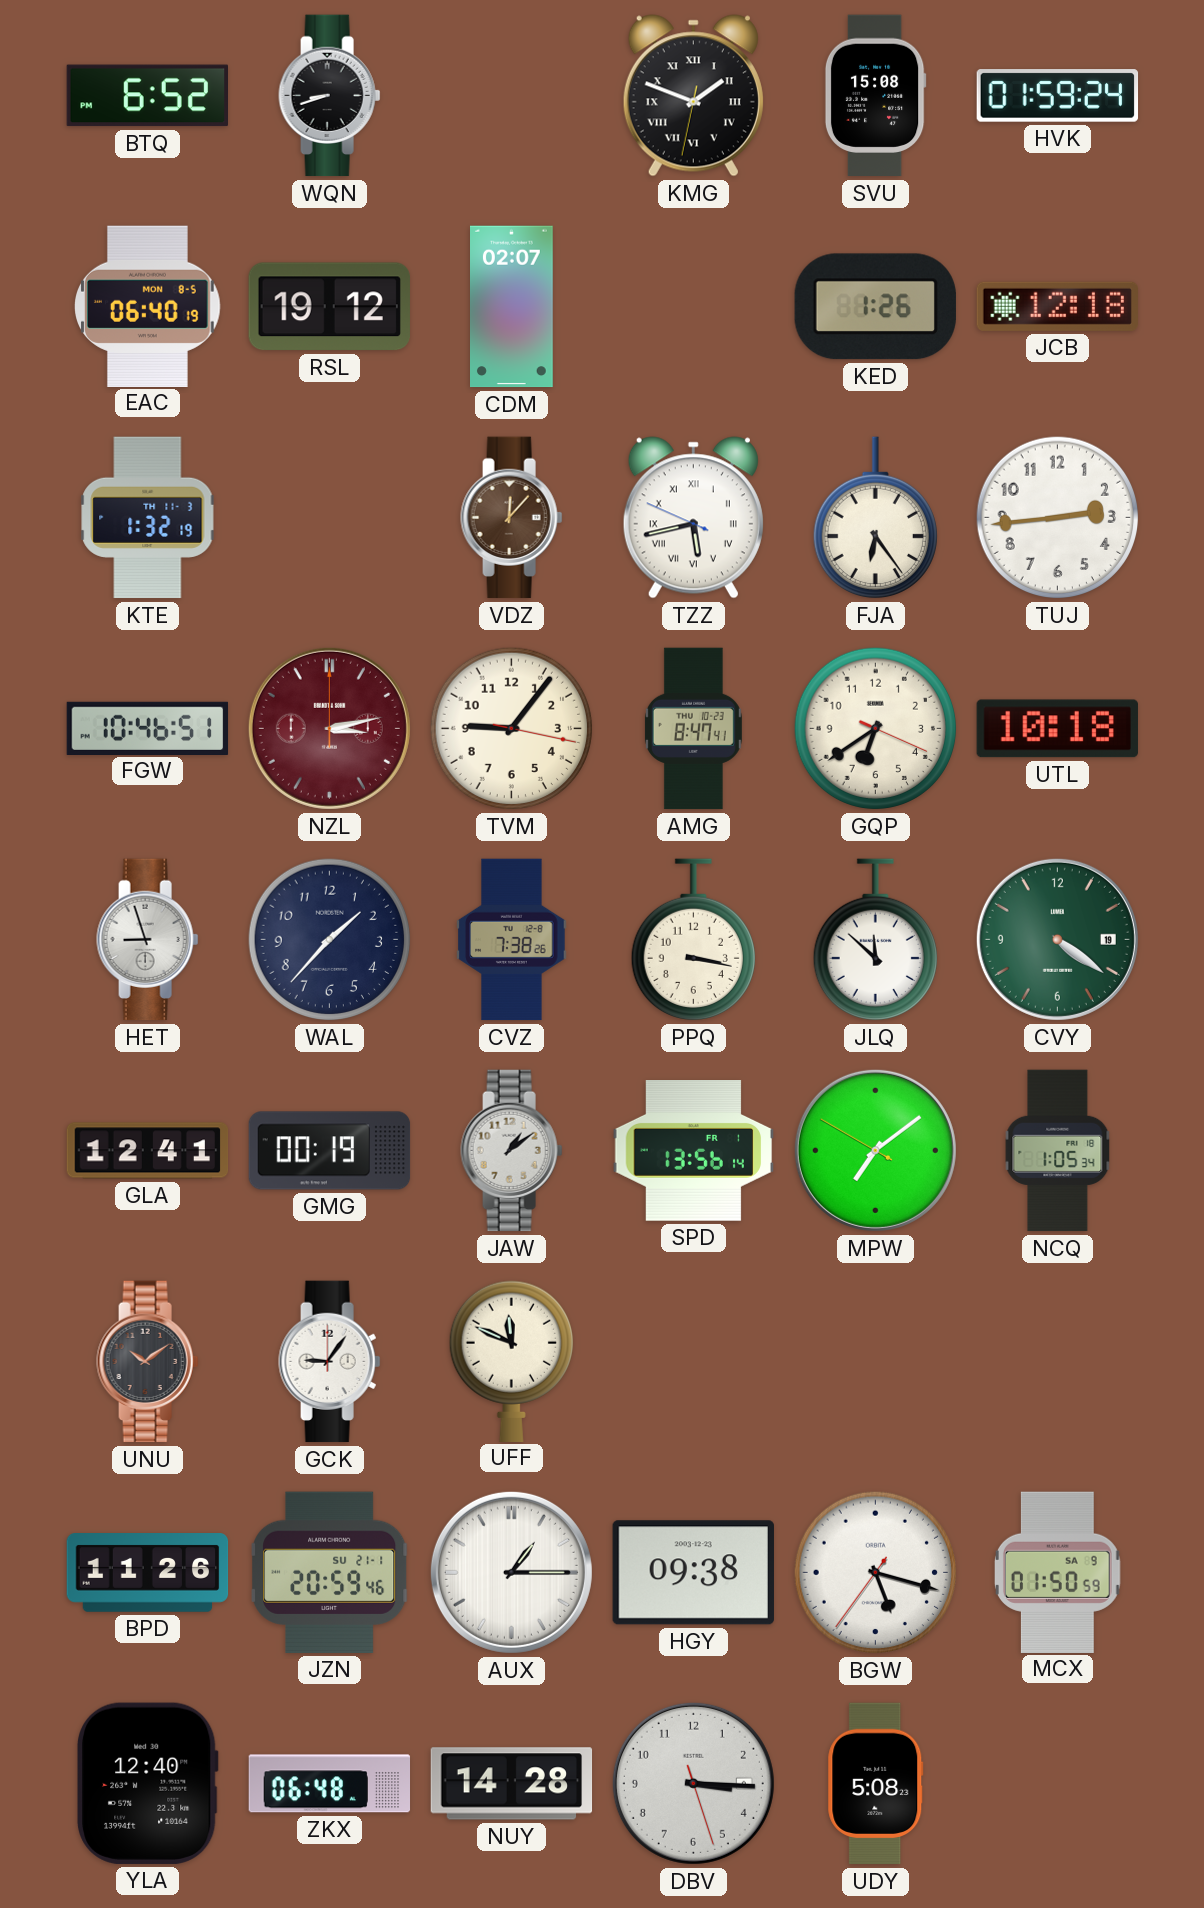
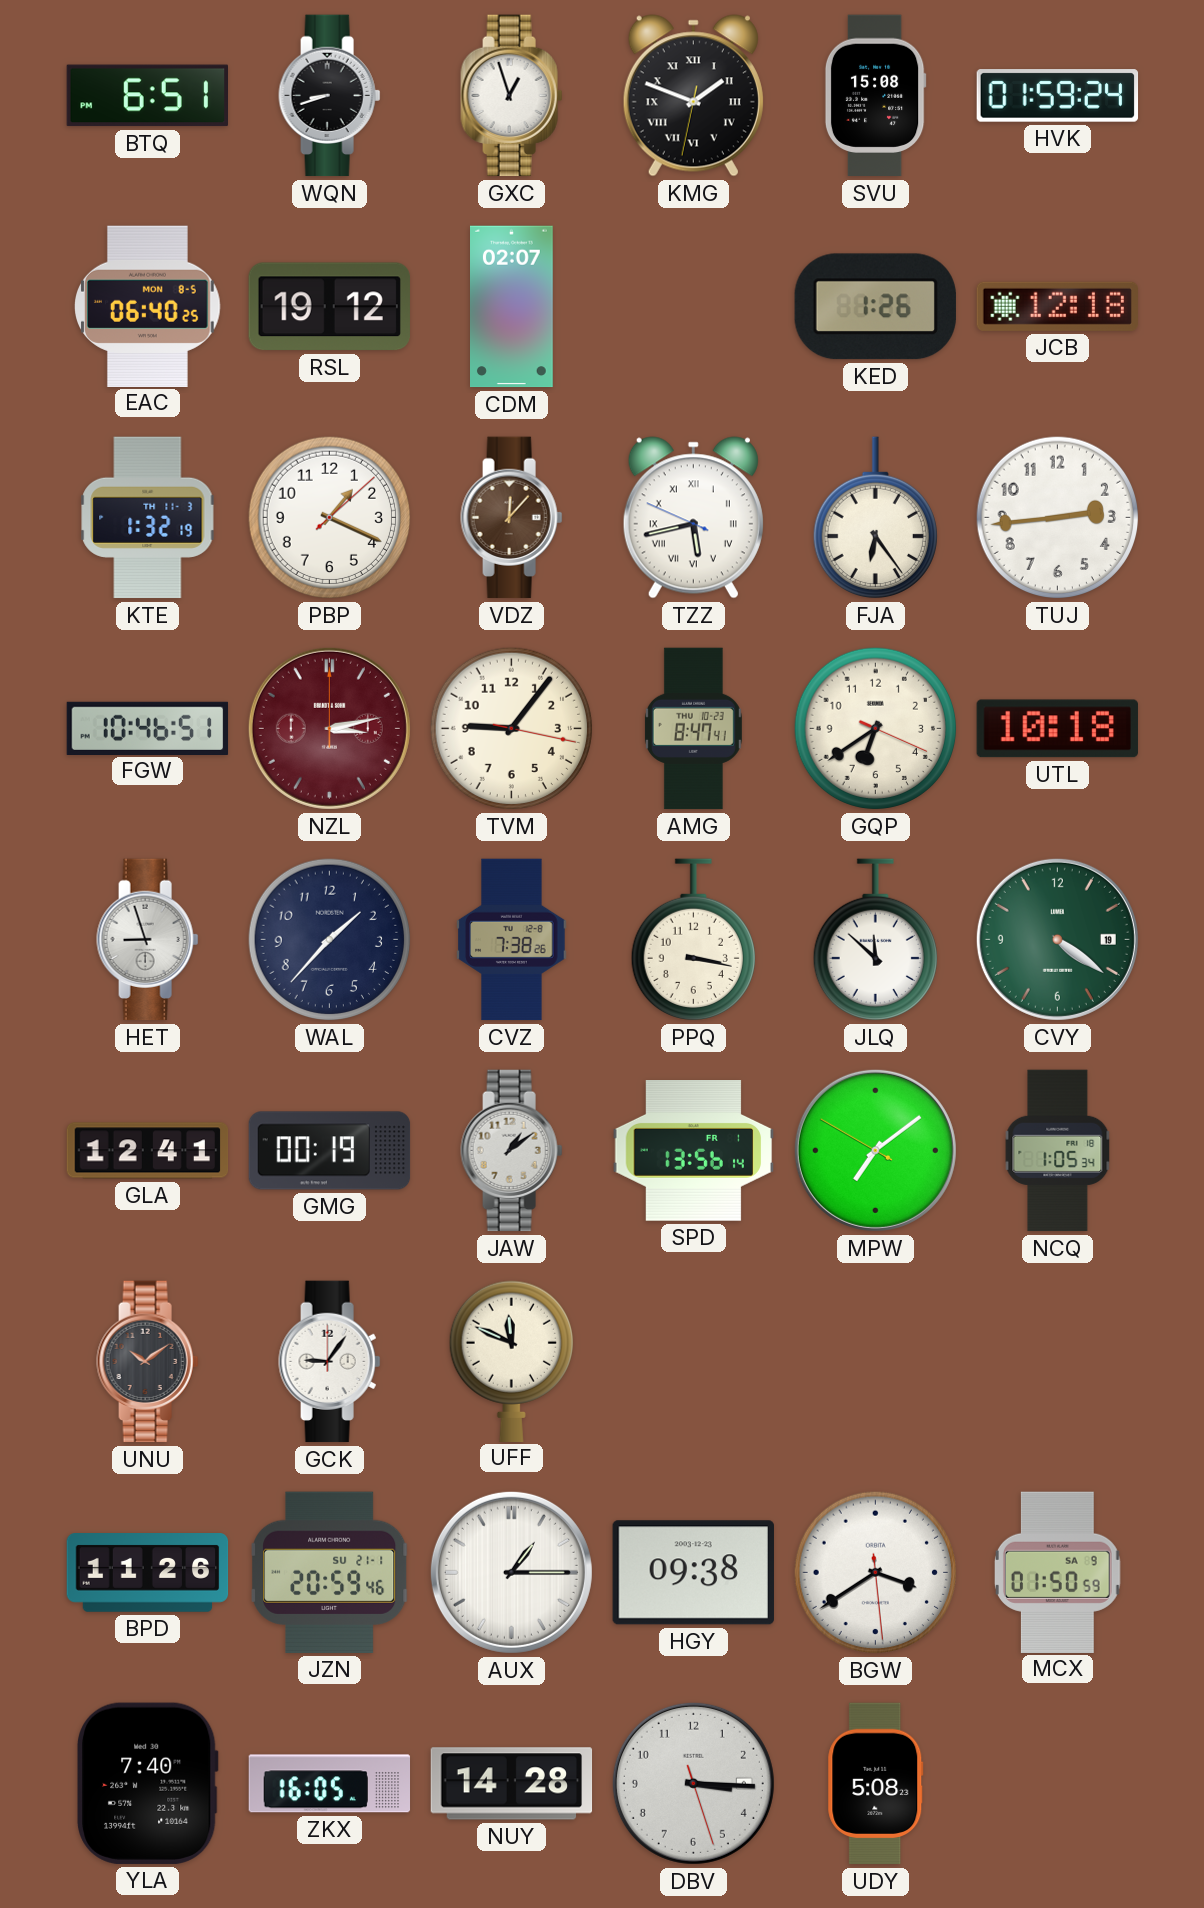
BTQ: 6:52 -> 6:51
GXC: none -> 12:57
EAC: 06:40:19 -> 06:40:25
PBP: none -> 1:19
BGW: 5:17 -> 3:39
YLA: 12:40 -> 7:40
ZKX: 06:48 -> 16:05
